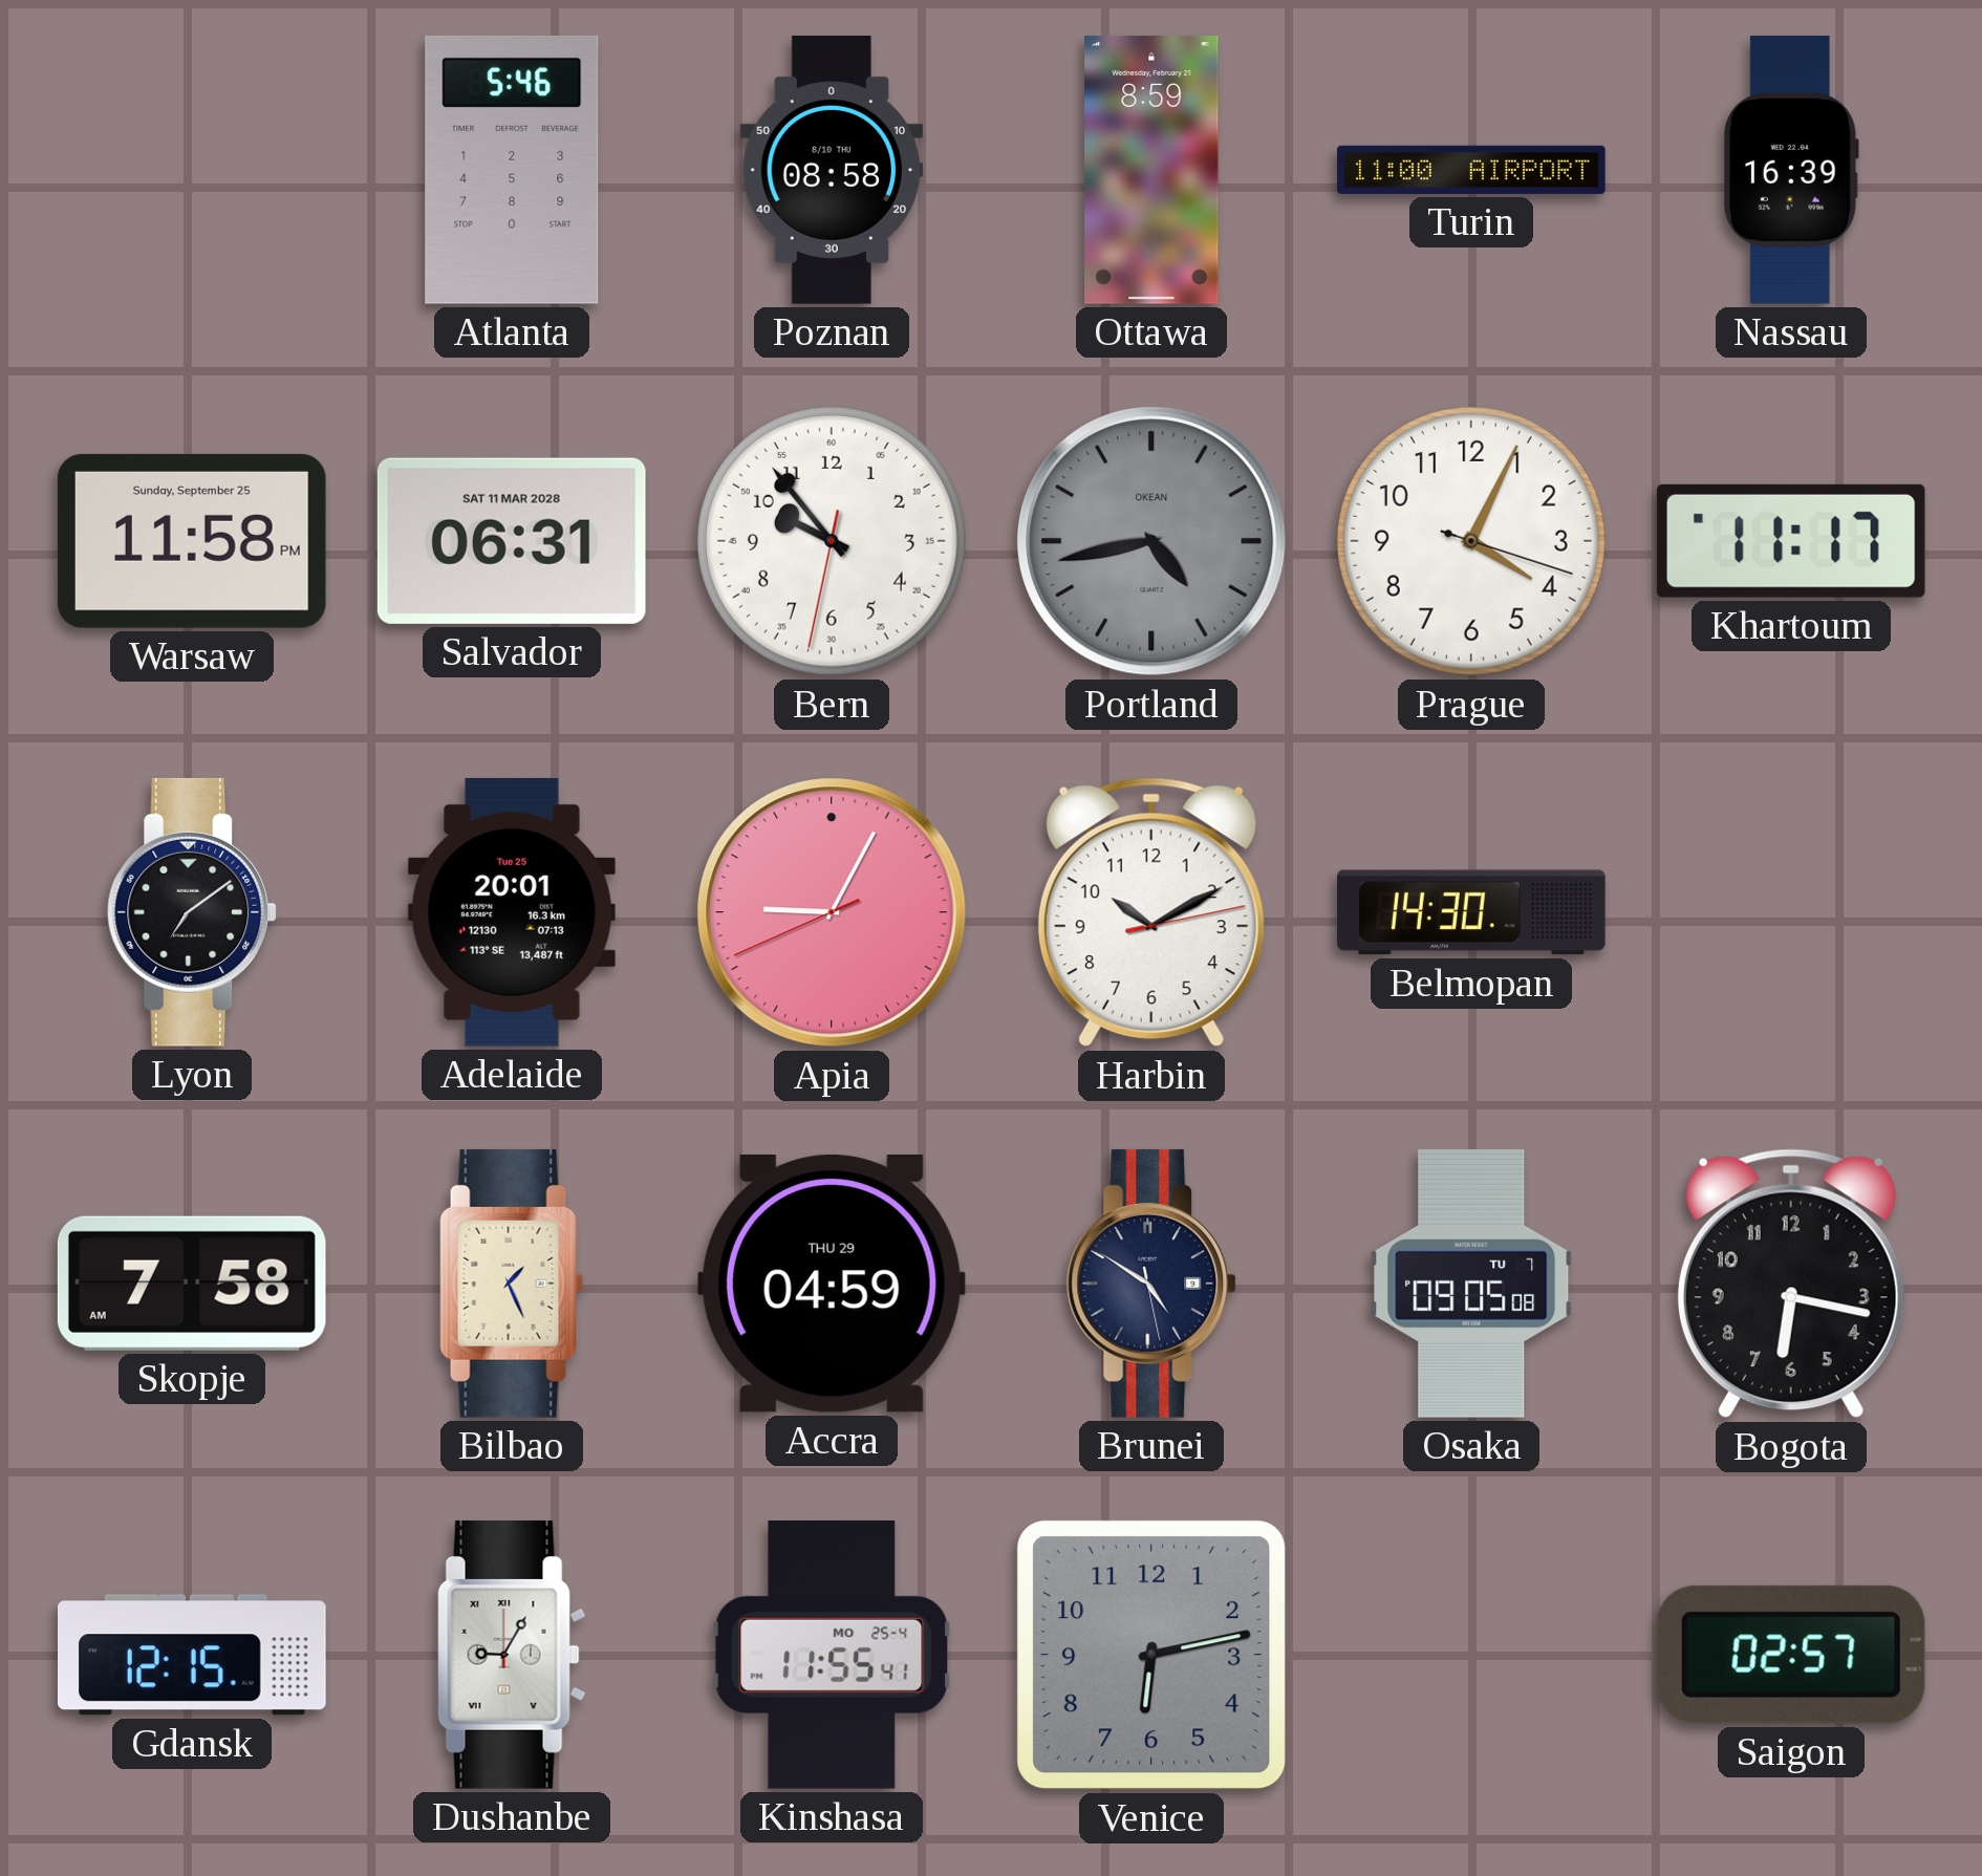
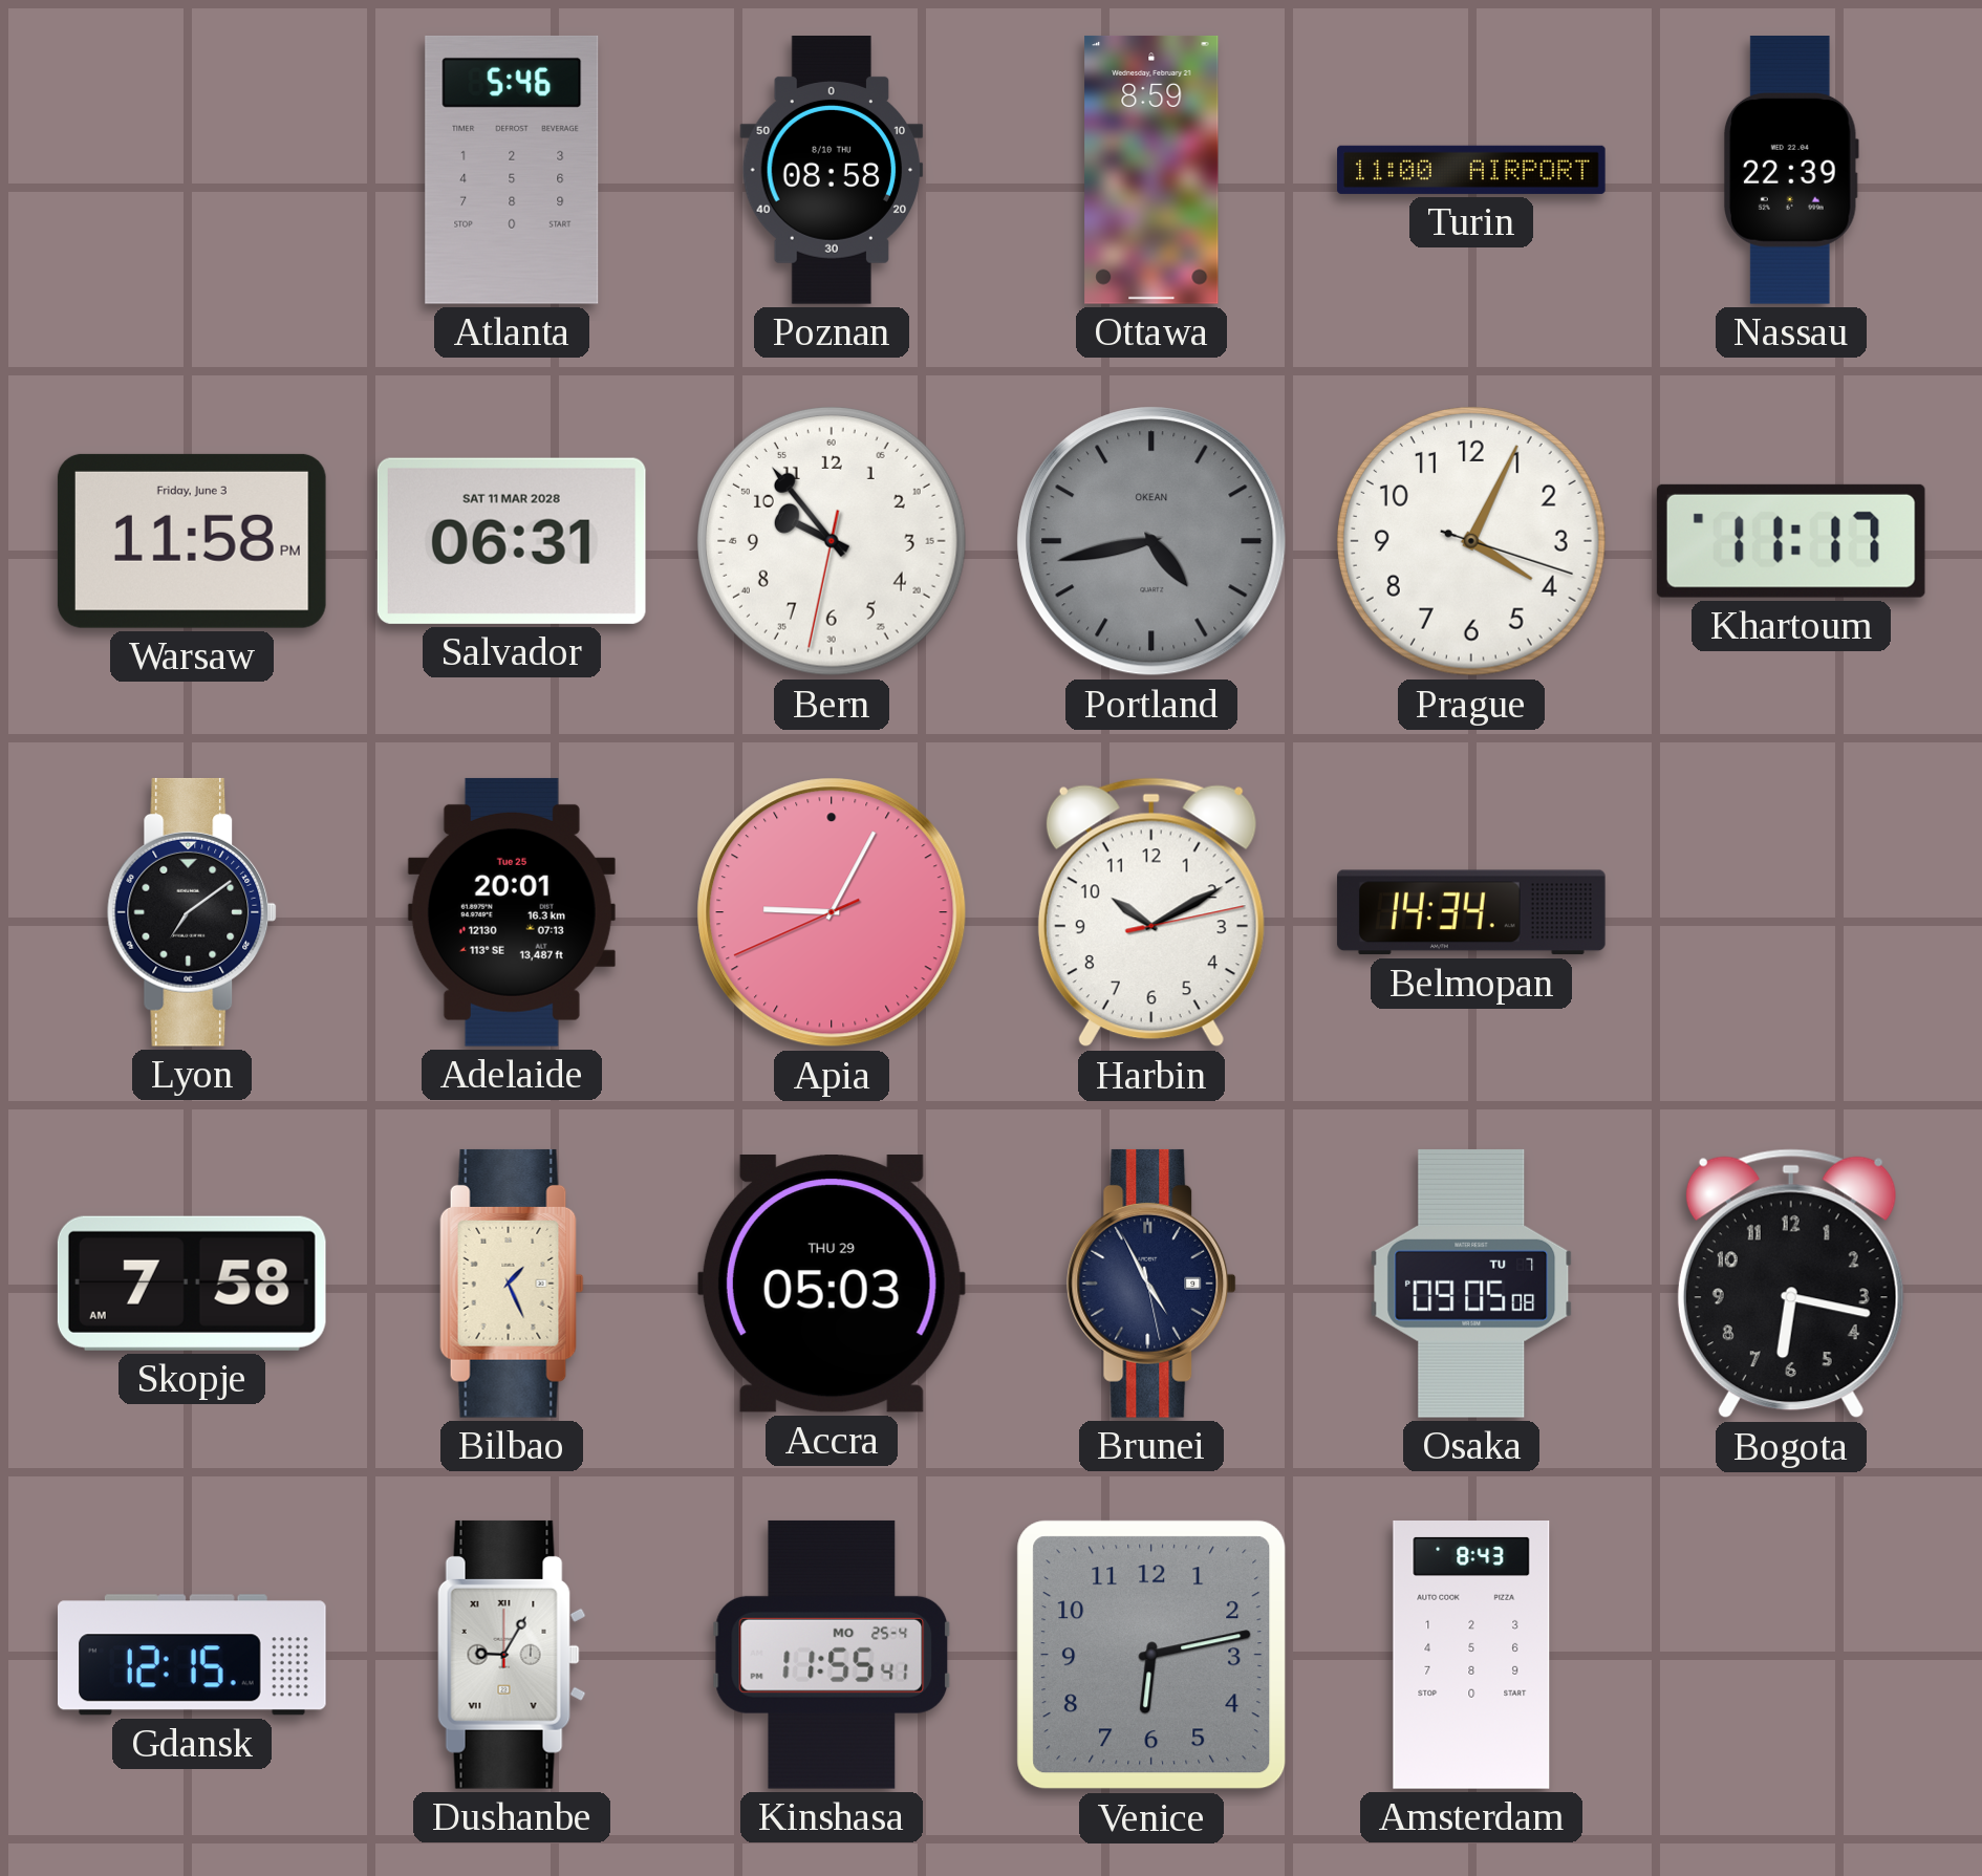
Nassau: 16:39 -> 22:39
Warsaw date: Sunday, September 25 -> Friday, June 3
Belmopan: 14:30 -> 14:34
Accra: 04:59 -> 05:03
Brunei: 4:50 -> 4:55
Amsterdam: none -> 8:43
Saigon: 02:57 -> none
